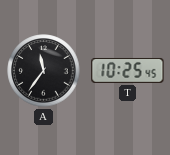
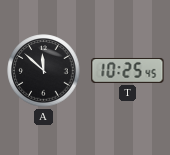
A: 11:36 -> 11:52
